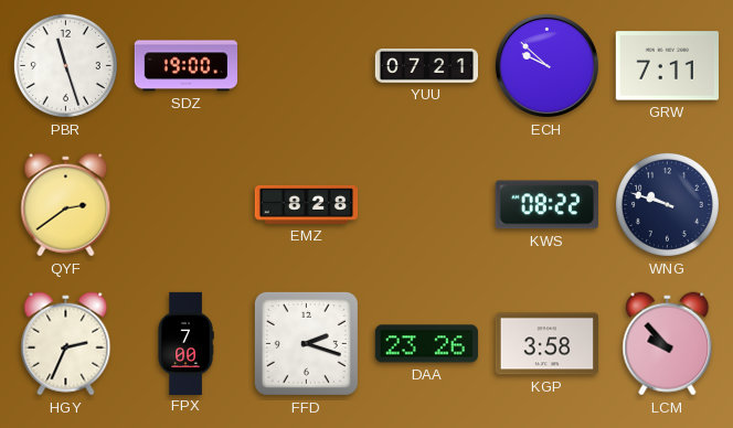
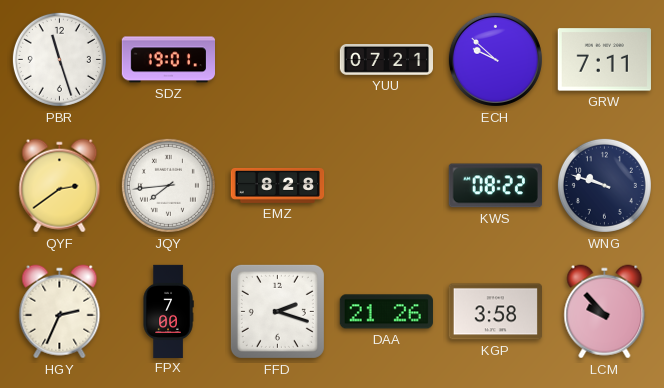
SDZ: 19:00 -> 19:01
JQY: none -> 7:44
DAA: 23:26 -> 21:26
